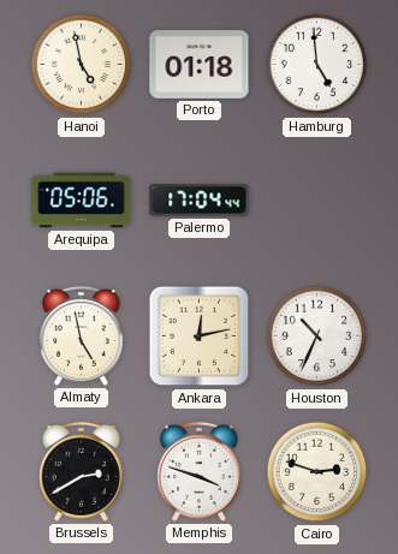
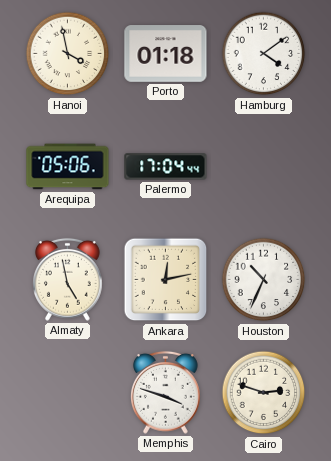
Hanoi: 4:58 -> 3:58
Hamburg: 4:59 -> 4:09
Brussels: 2:40 -> none
